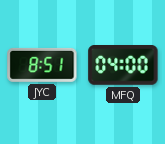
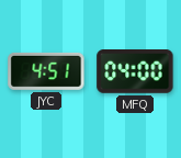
JYC: 8:51 -> 4:51
